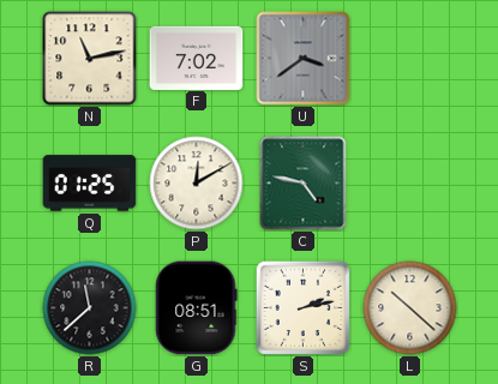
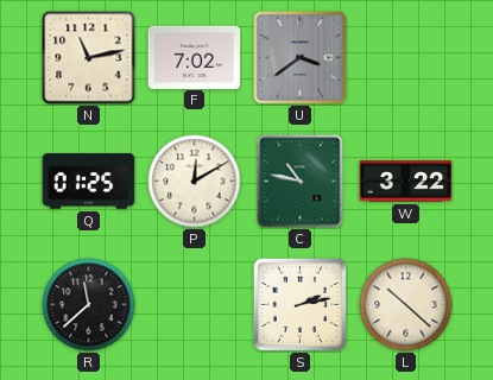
C: 4:47 -> 10:47
W: none -> 3:22
G: 08:51 -> none
